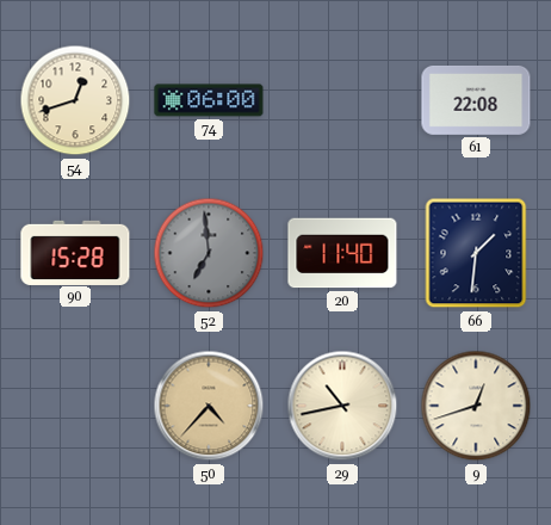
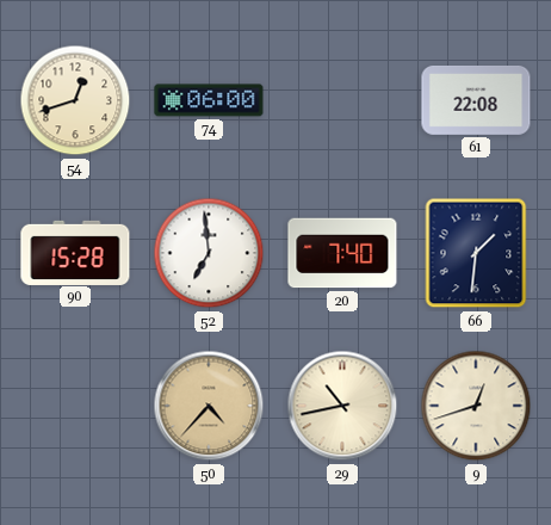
52 dial: grey -> white
20: 11:40 -> 7:40
